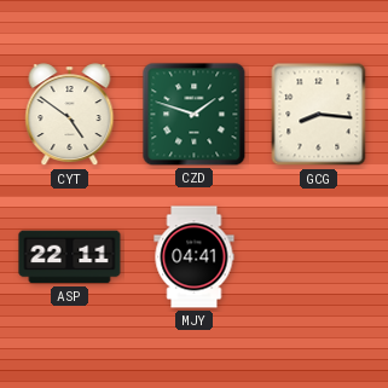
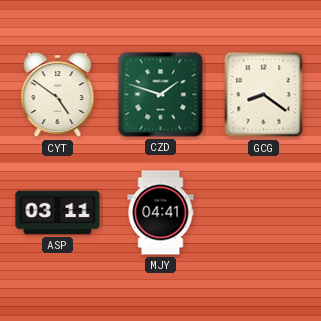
GCG: 8:16 -> 8:21
ASP: 22:11 -> 03:11
